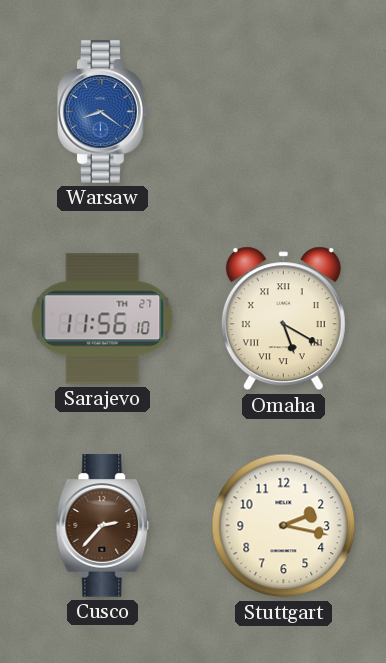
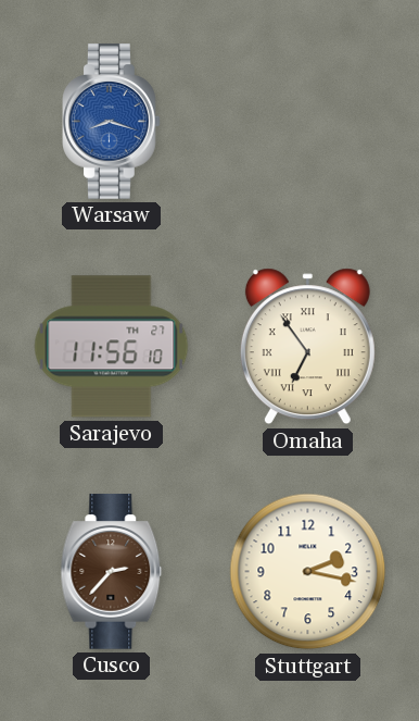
Warsaw: 8:21 -> 8:18
Omaha: 5:20 -> 6:54
